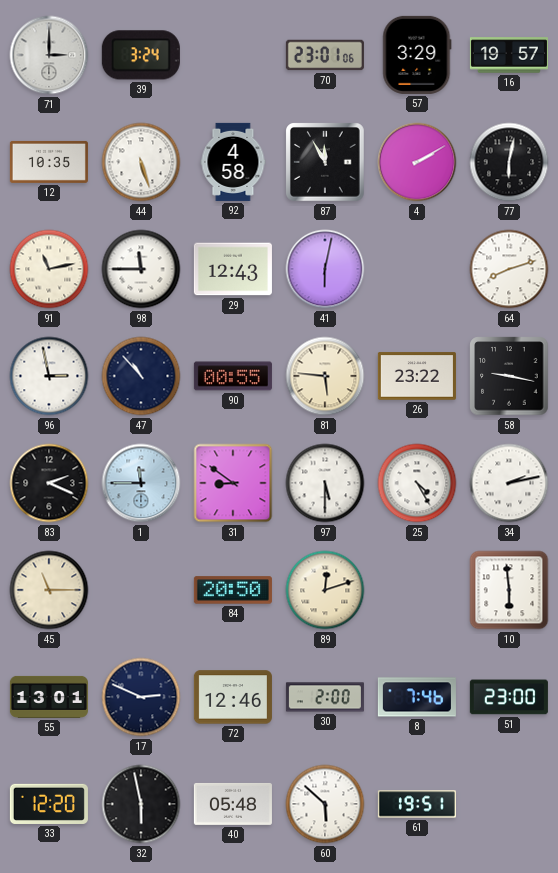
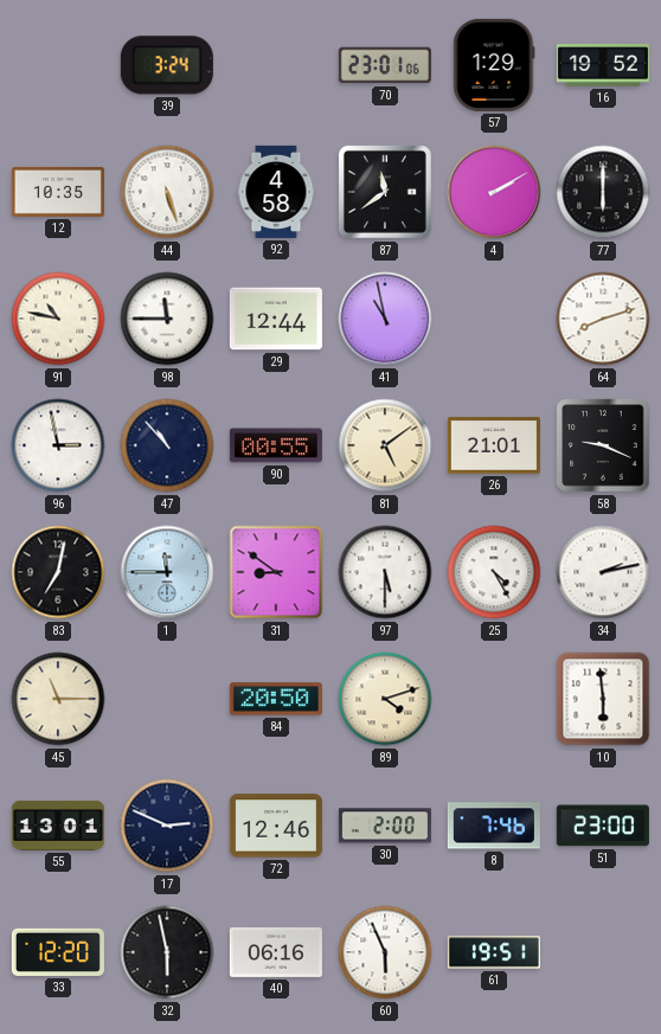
71: 3:00 -> none
57: 3:29 -> 1:29
16: 19:57 -> 19:52
87: 11:55 -> 11:39
77: 6:02 -> 6:00
91: 11:13 -> 10:47
29: 12:43 -> 12:44
41: 6:02 -> 10:58
81: 5:46 -> 5:09
26: 23:22 -> 21:01
58: 9:17 -> 9:19
83: 2:19 -> 7:02
89: 12:12 -> 4:12
40: 05:48 -> 06:16
60: 5:52 -> 5:56
